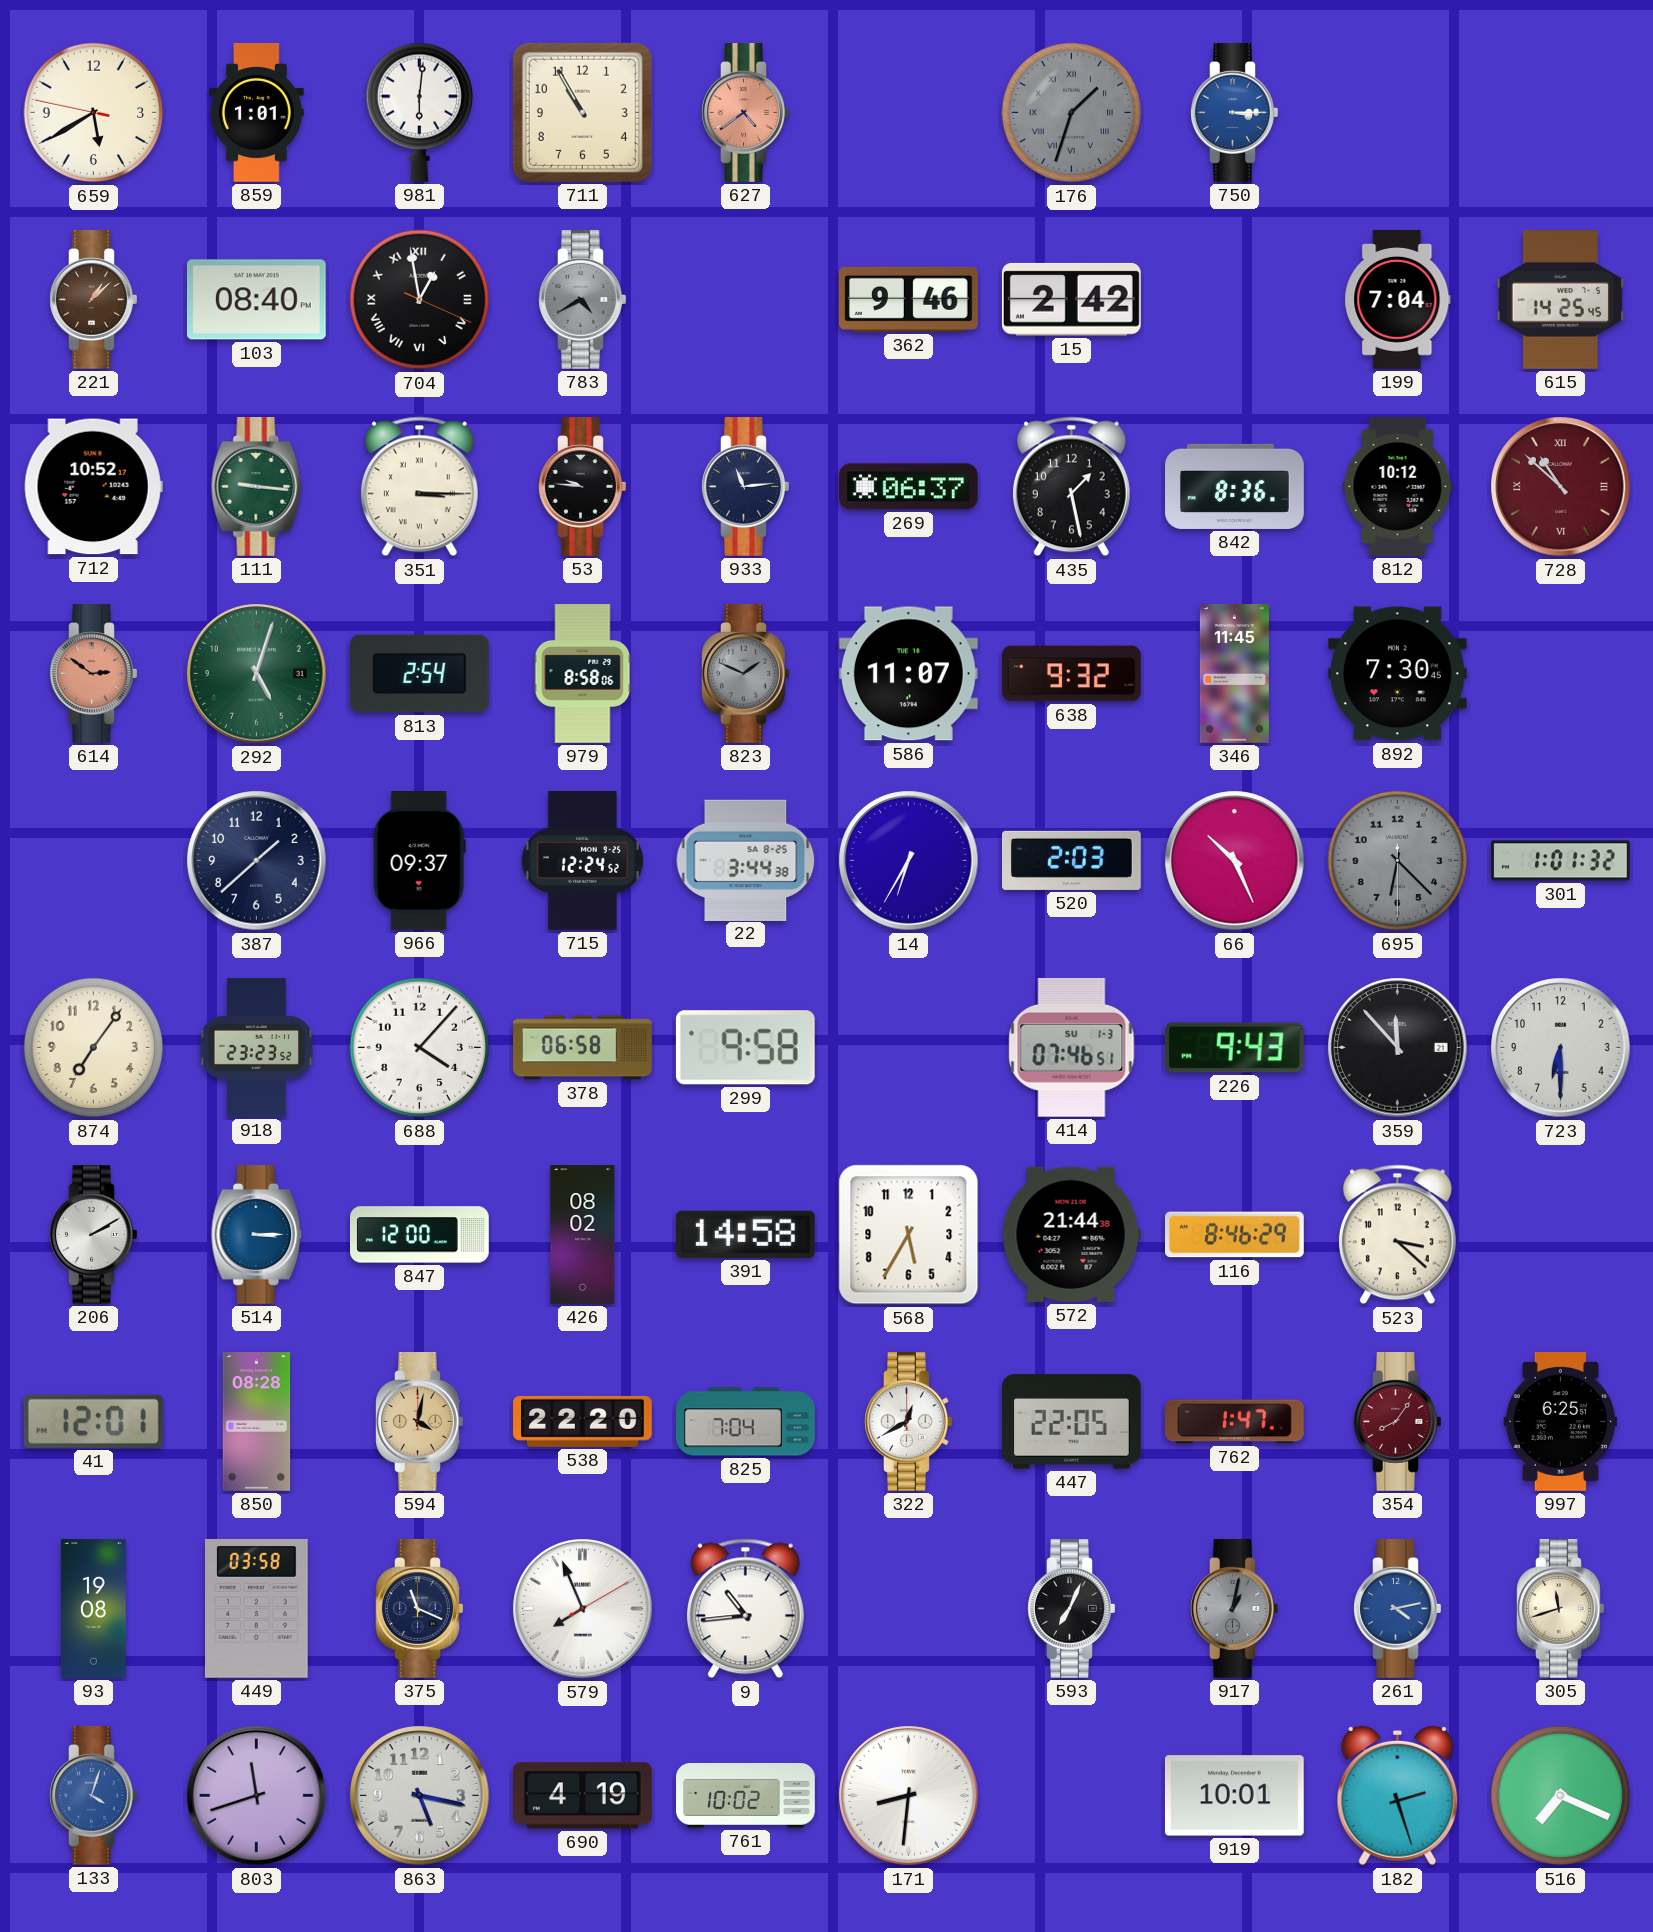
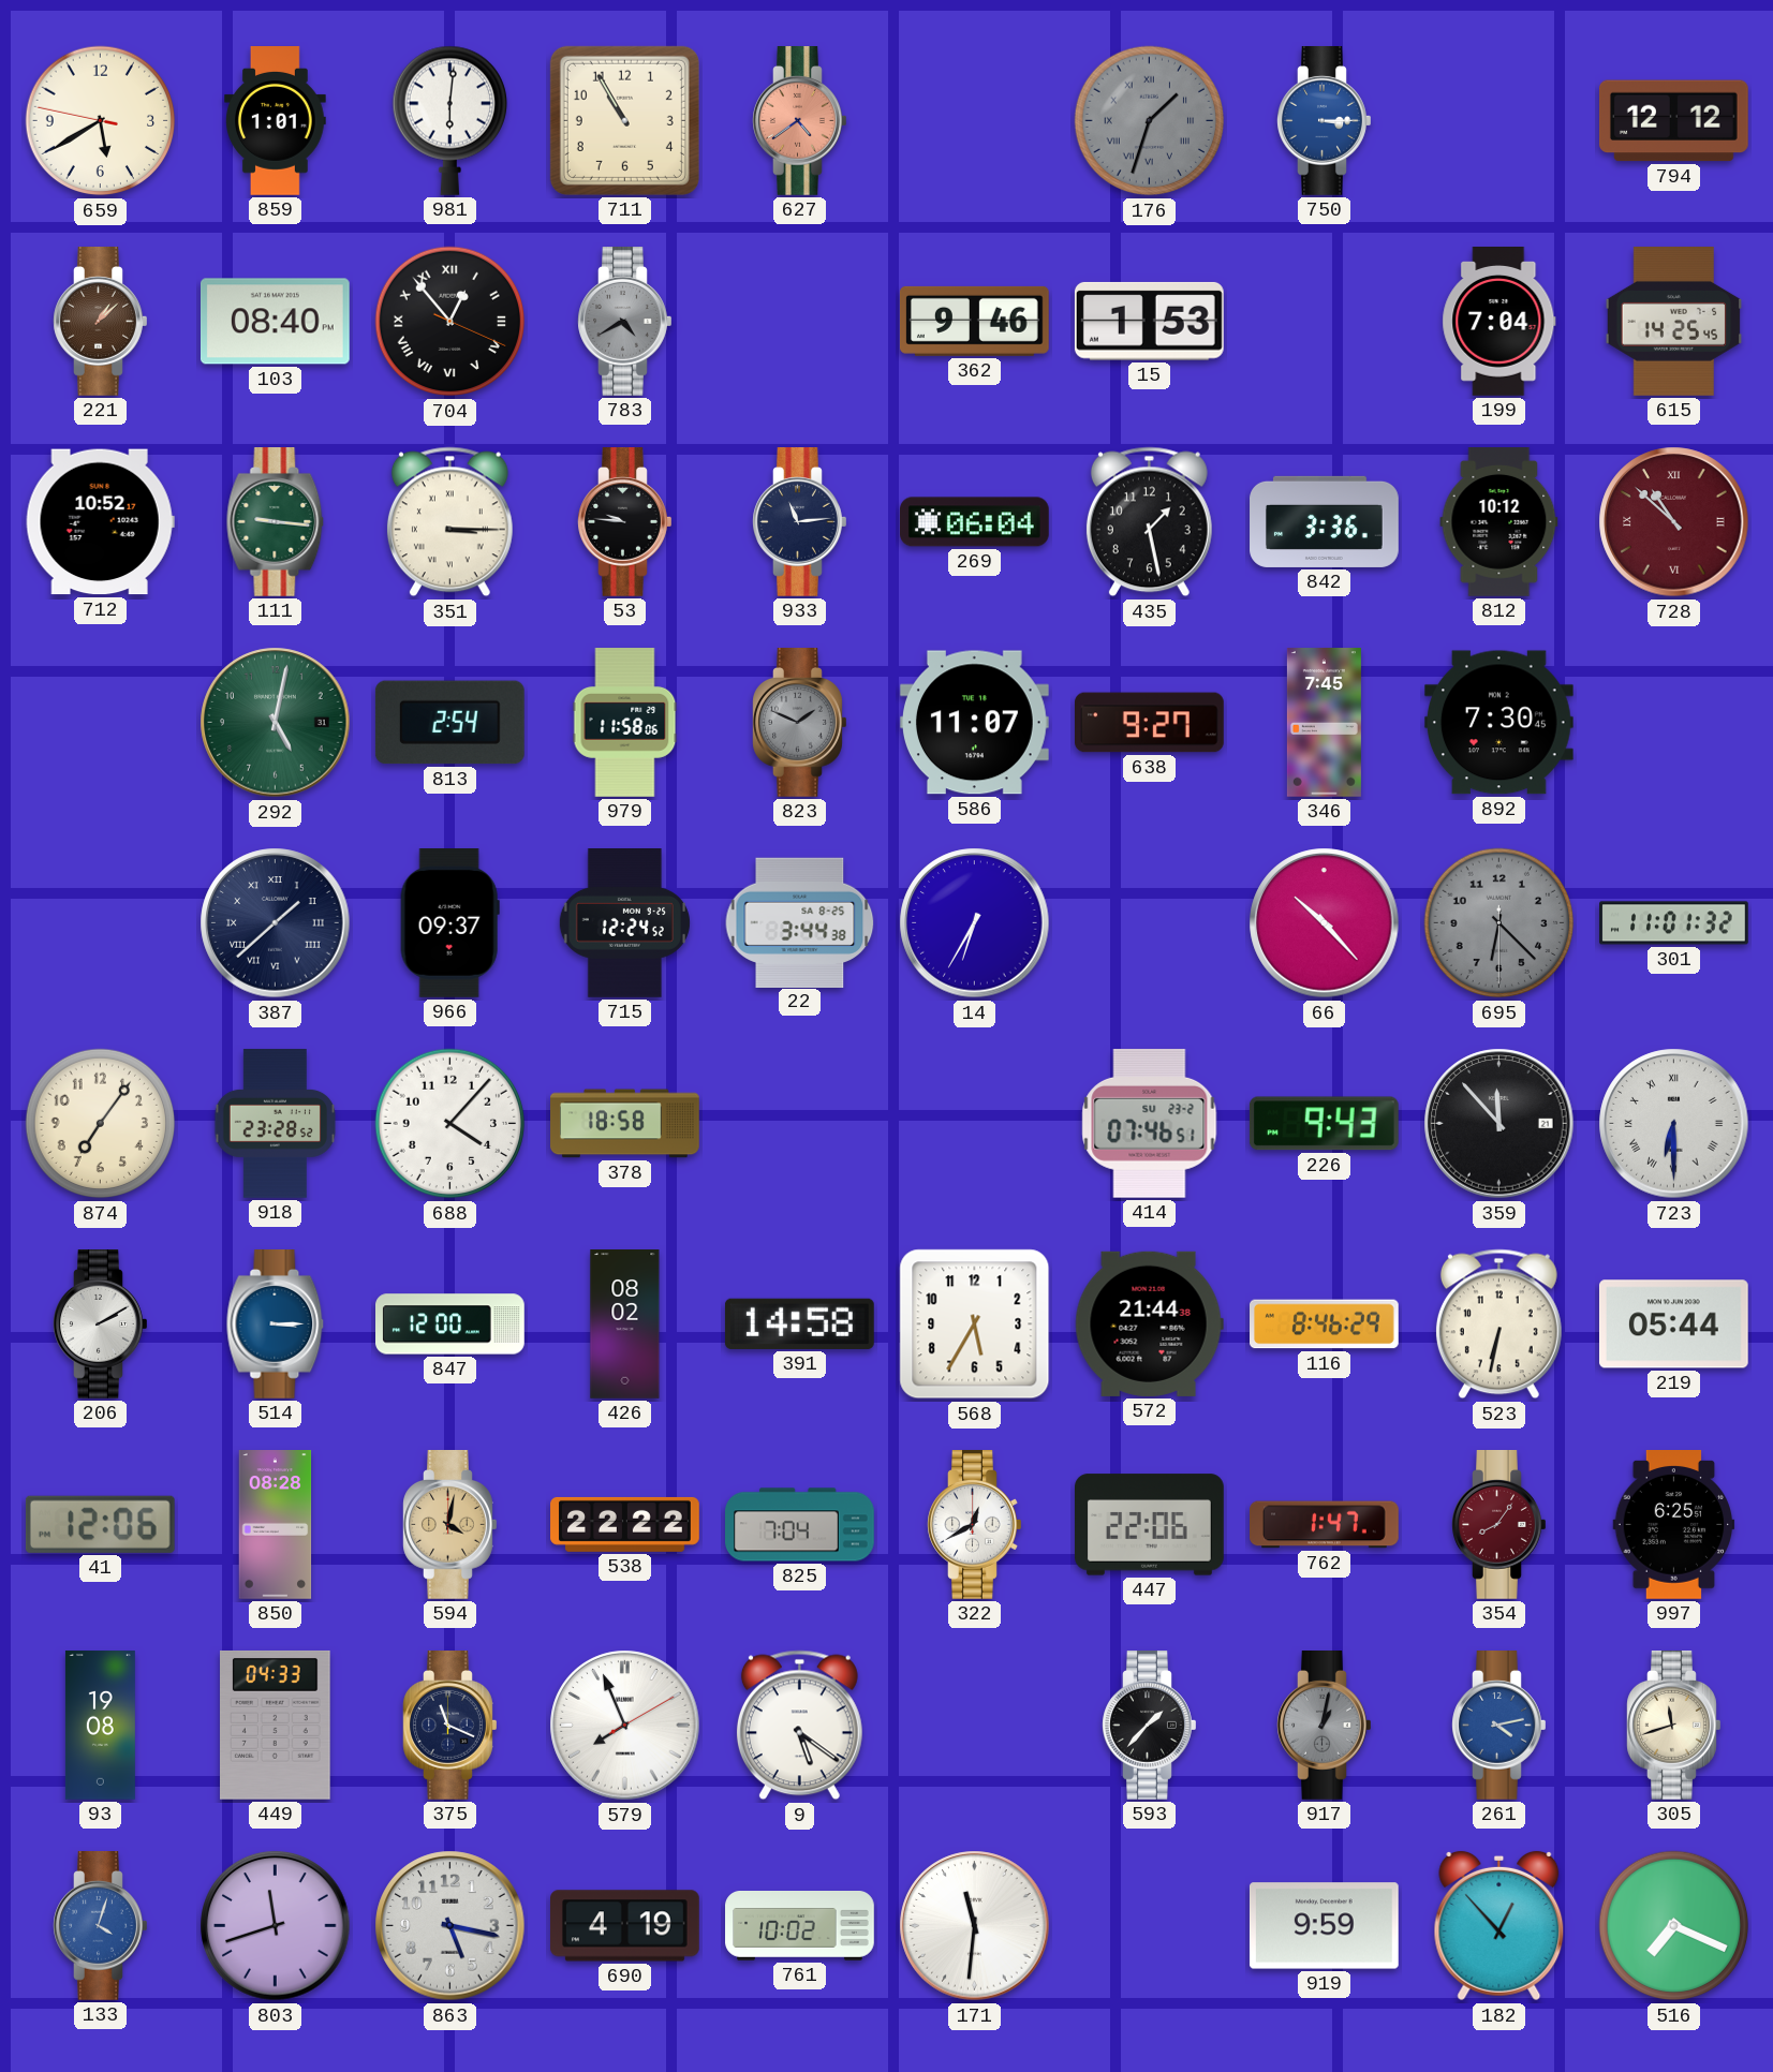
794: none -> 12:12
704: 12:58 -> 12:53
15: 2:42 -> 1:53
269: 06:37 -> 06:04
842: 8:36 -> 3:36
614: 2:51 -> none
292: 5:03 -> 5:02
979: 8:58 -> 11:58
638: 9:32 -> 9:27
346: 11:45 -> 7:45
387 numerals: Arabic -> Roman
520: 2:03 -> none
66: 10:26 -> 10:23
301: 1:01 -> 11:01
918: 23:23 -> 23:28
378: 06:58 -> 18:58
299: 9:58 -> none
414 date: SU 1-3 -> SU 23-2
723 numerals: Arabic -> Roman
523: 3:22 -> 6:32
219: none -> 05:44
41: 12:01 -> 12:06
538: 22:20 -> 22:22
447: 22:05 -> 22:06
449: 03:58 -> 04:33
9: 10:44 -> 5:21
593: 7:04 -> 1:37
171: 8:31 -> 11:31
919: 10:01 -> 9:59
182: 2:27 -> 12:53
